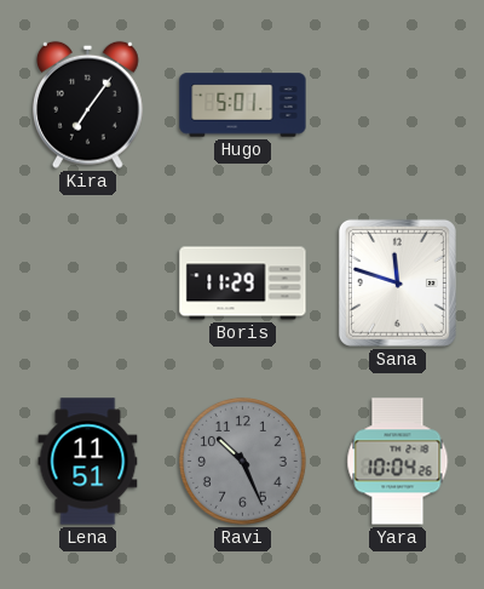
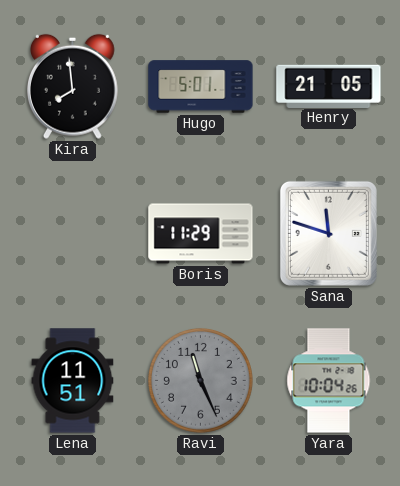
Kira: 7:06 -> 7:59
Henry: none -> 21:05
Ravi: 10:26 -> 11:26
